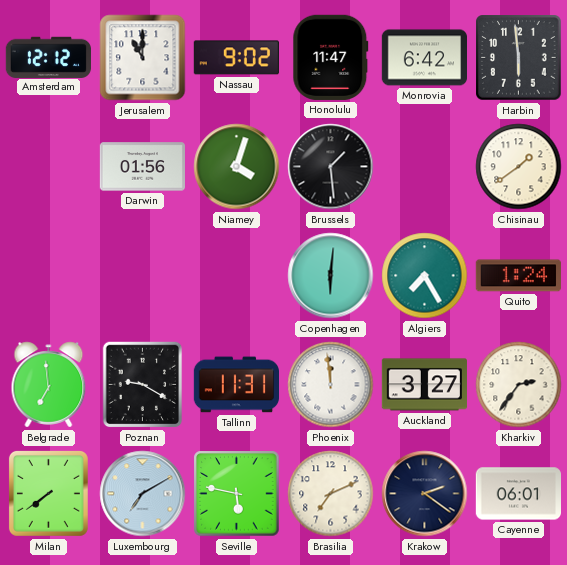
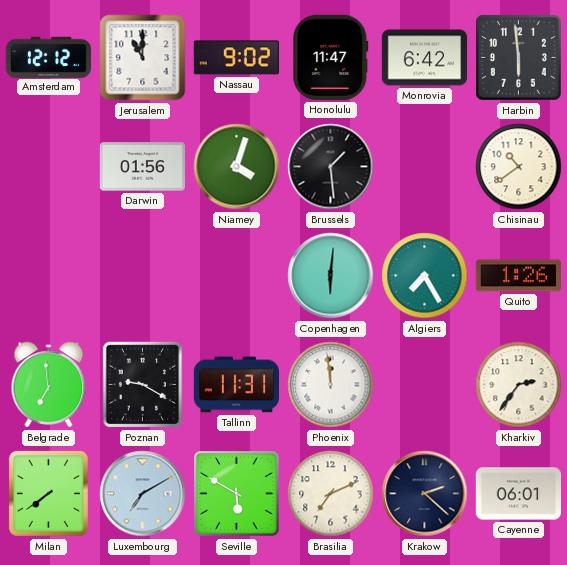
Chisinau: 1:39 -> 10:39
Quito: 1:24 -> 1:26
Auckland: 3:27 -> none
Seville: 5:47 -> 5:50
Krakow: 2:21 -> 2:22
